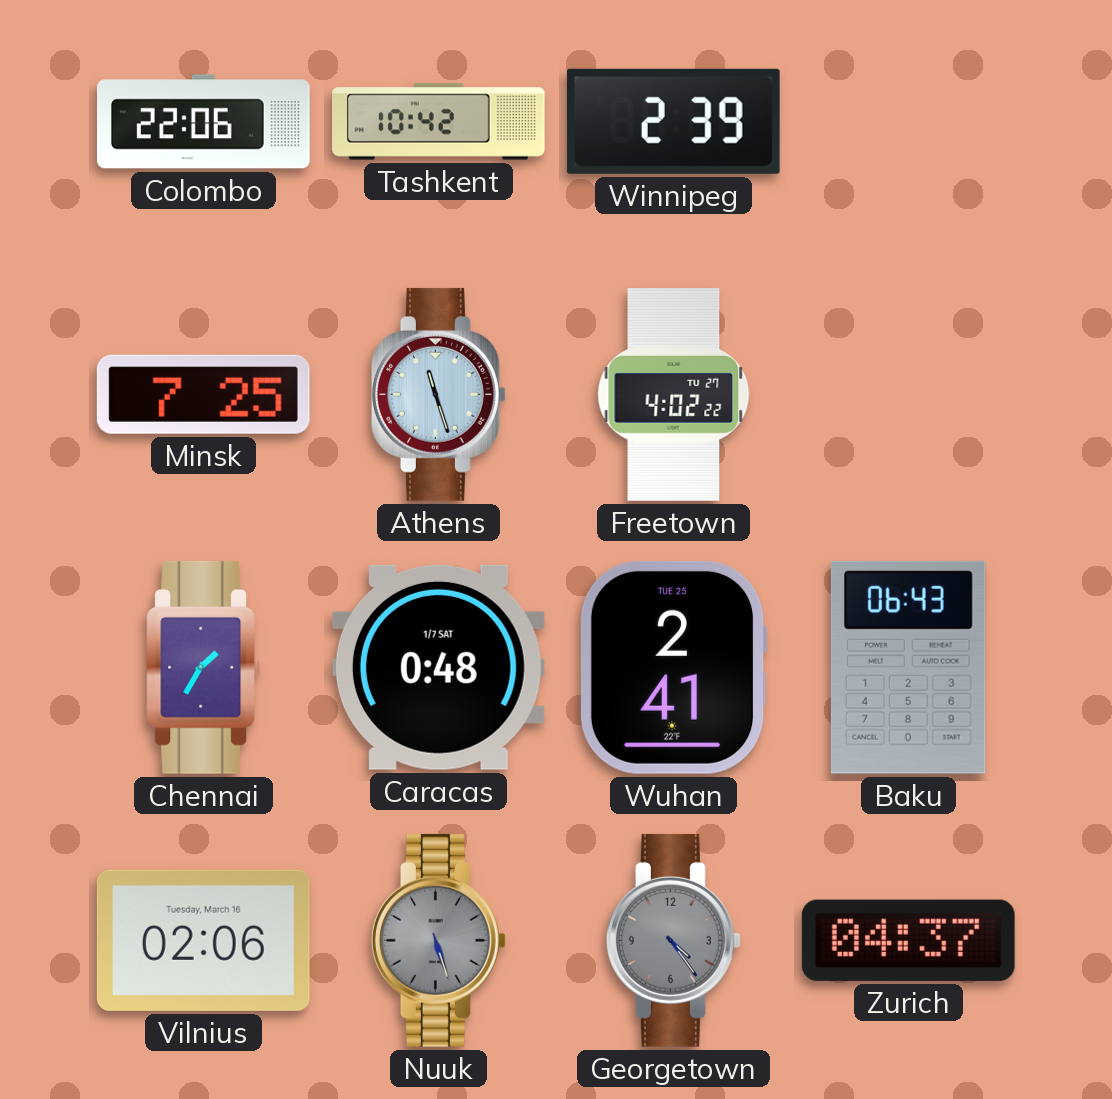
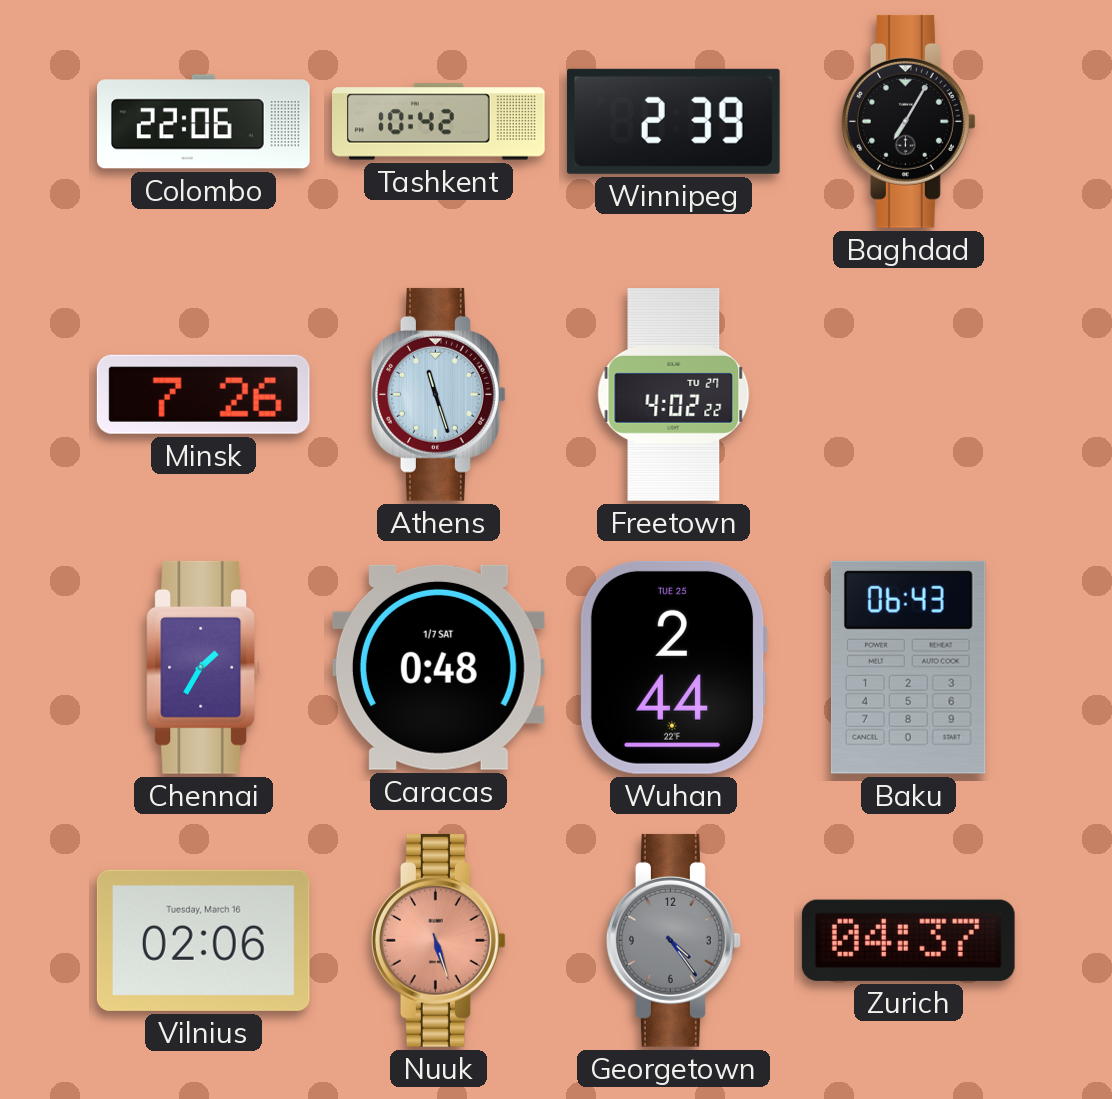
Baghdad: none -> 7:05
Minsk: 7:25 -> 7:26
Wuhan: 2:41 -> 2:44
Nuuk dial: grey -> salmon
